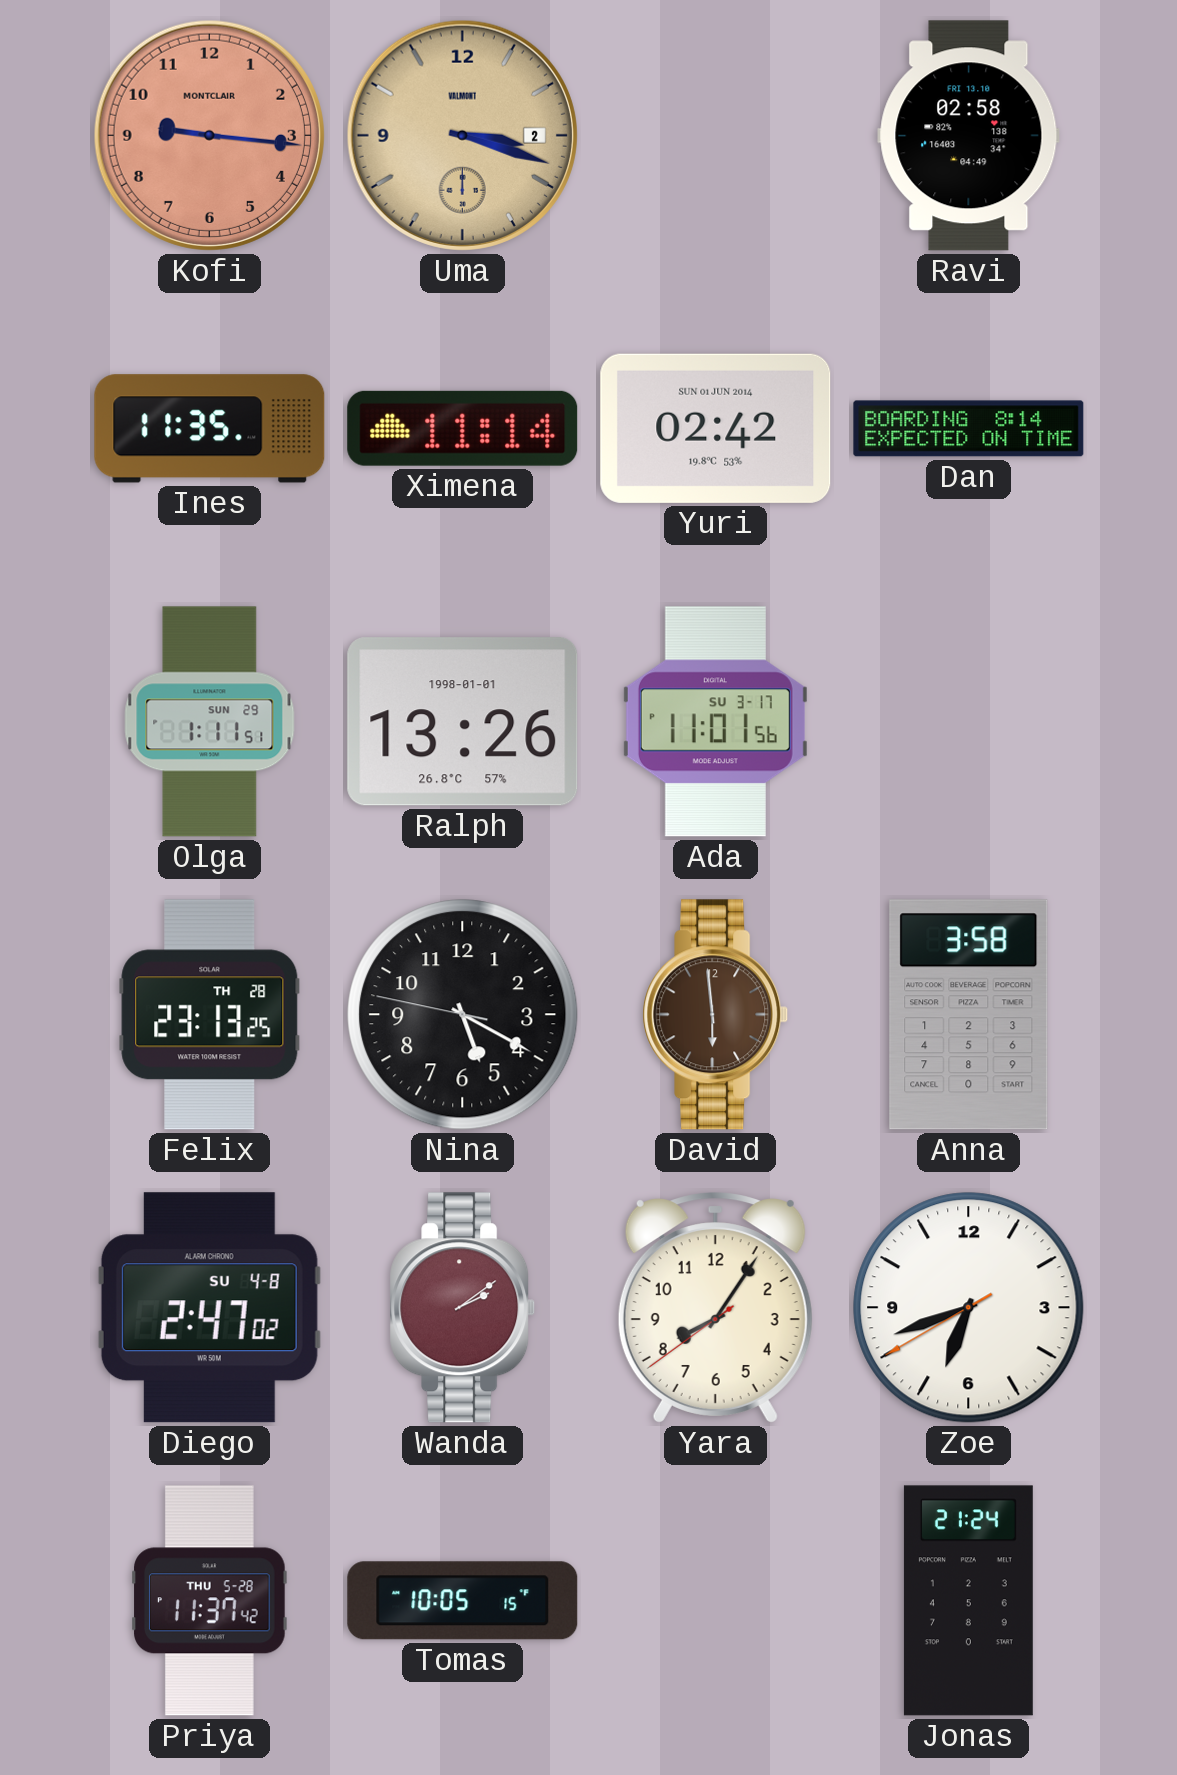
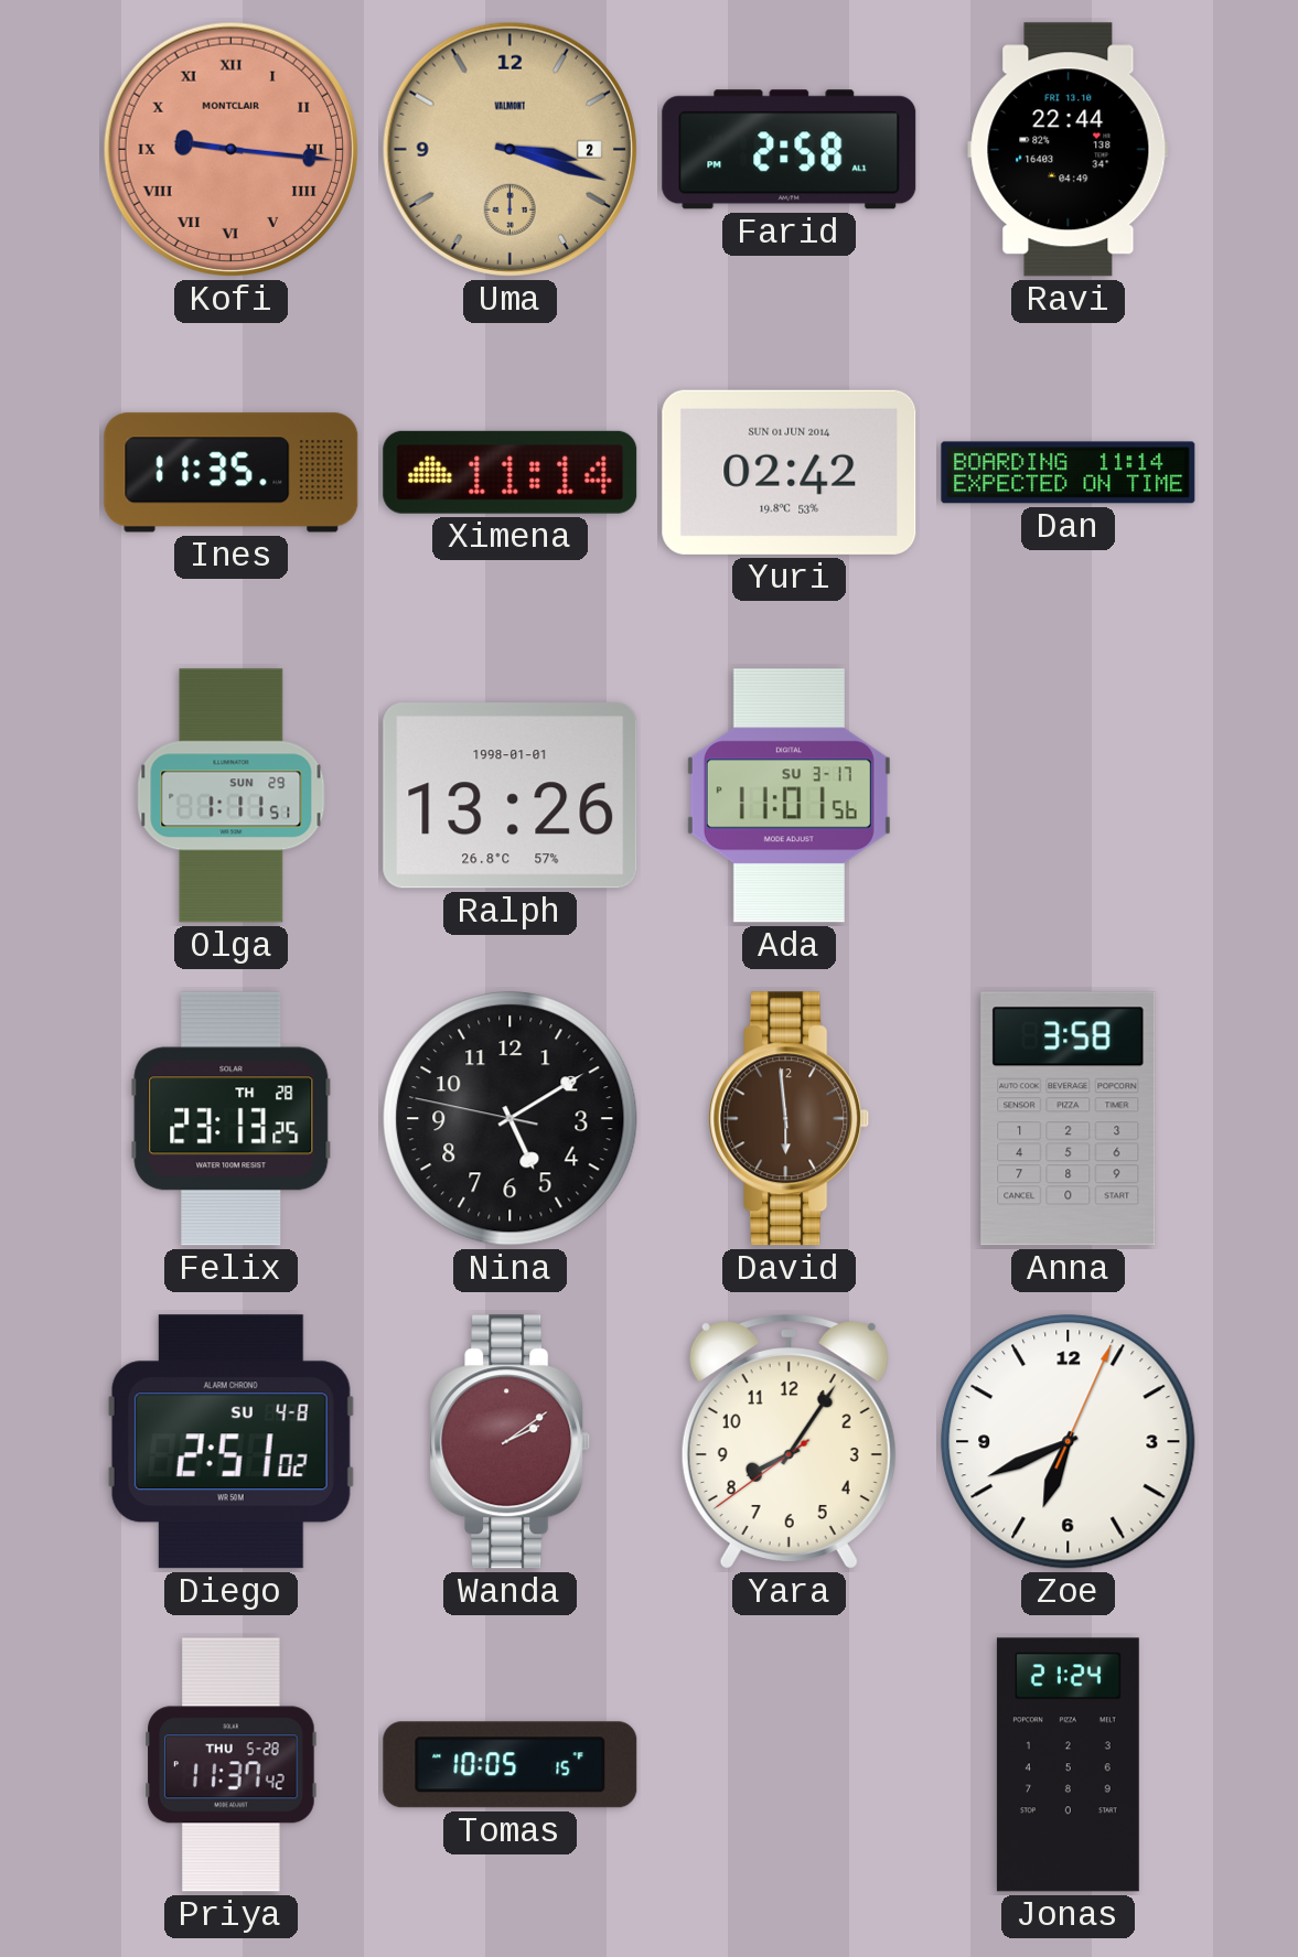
Kofi numerals: Arabic -> Roman
Farid: none -> 2:58
Ravi: 02:58 -> 22:44
Dan: 8:14 -> 11:14
Nina: 5:19 -> 5:09
Diego: 2:47 -> 2:51
Zoe: 6:41:40 -> 6:41:04
